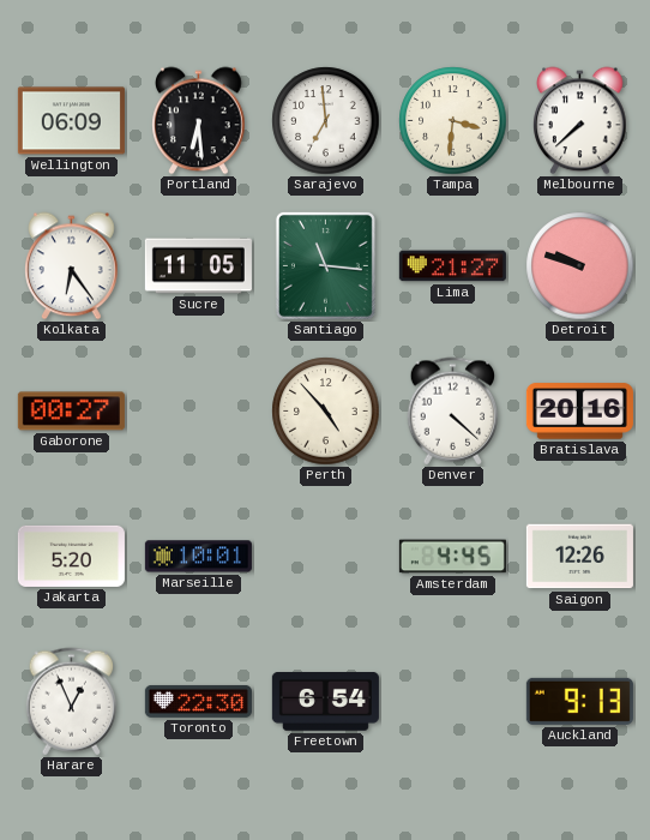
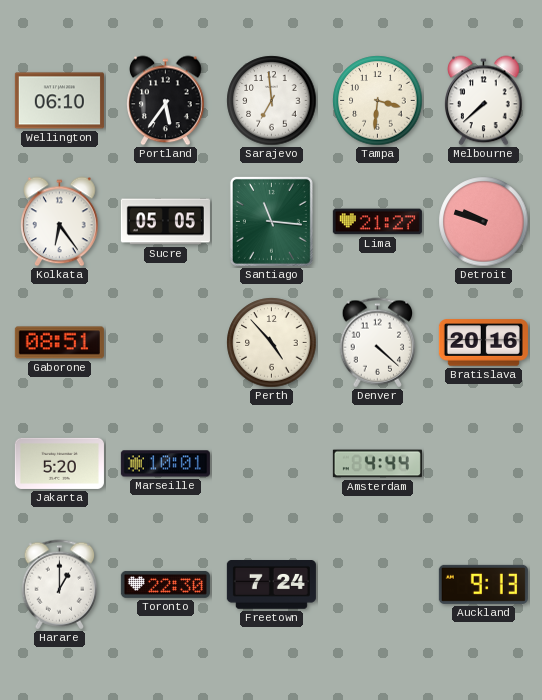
Wellington: 06:09 -> 06:10
Portland: 6:29 -> 5:36
Sucre: 11:05 -> 05:05
Gaborone: 00:27 -> 08:51
Amsterdam: 4:45 -> 4:44
Saigon: 12:26 -> none
Harare: 12:56 -> 1:00
Freetown: 6:54 -> 7:24
